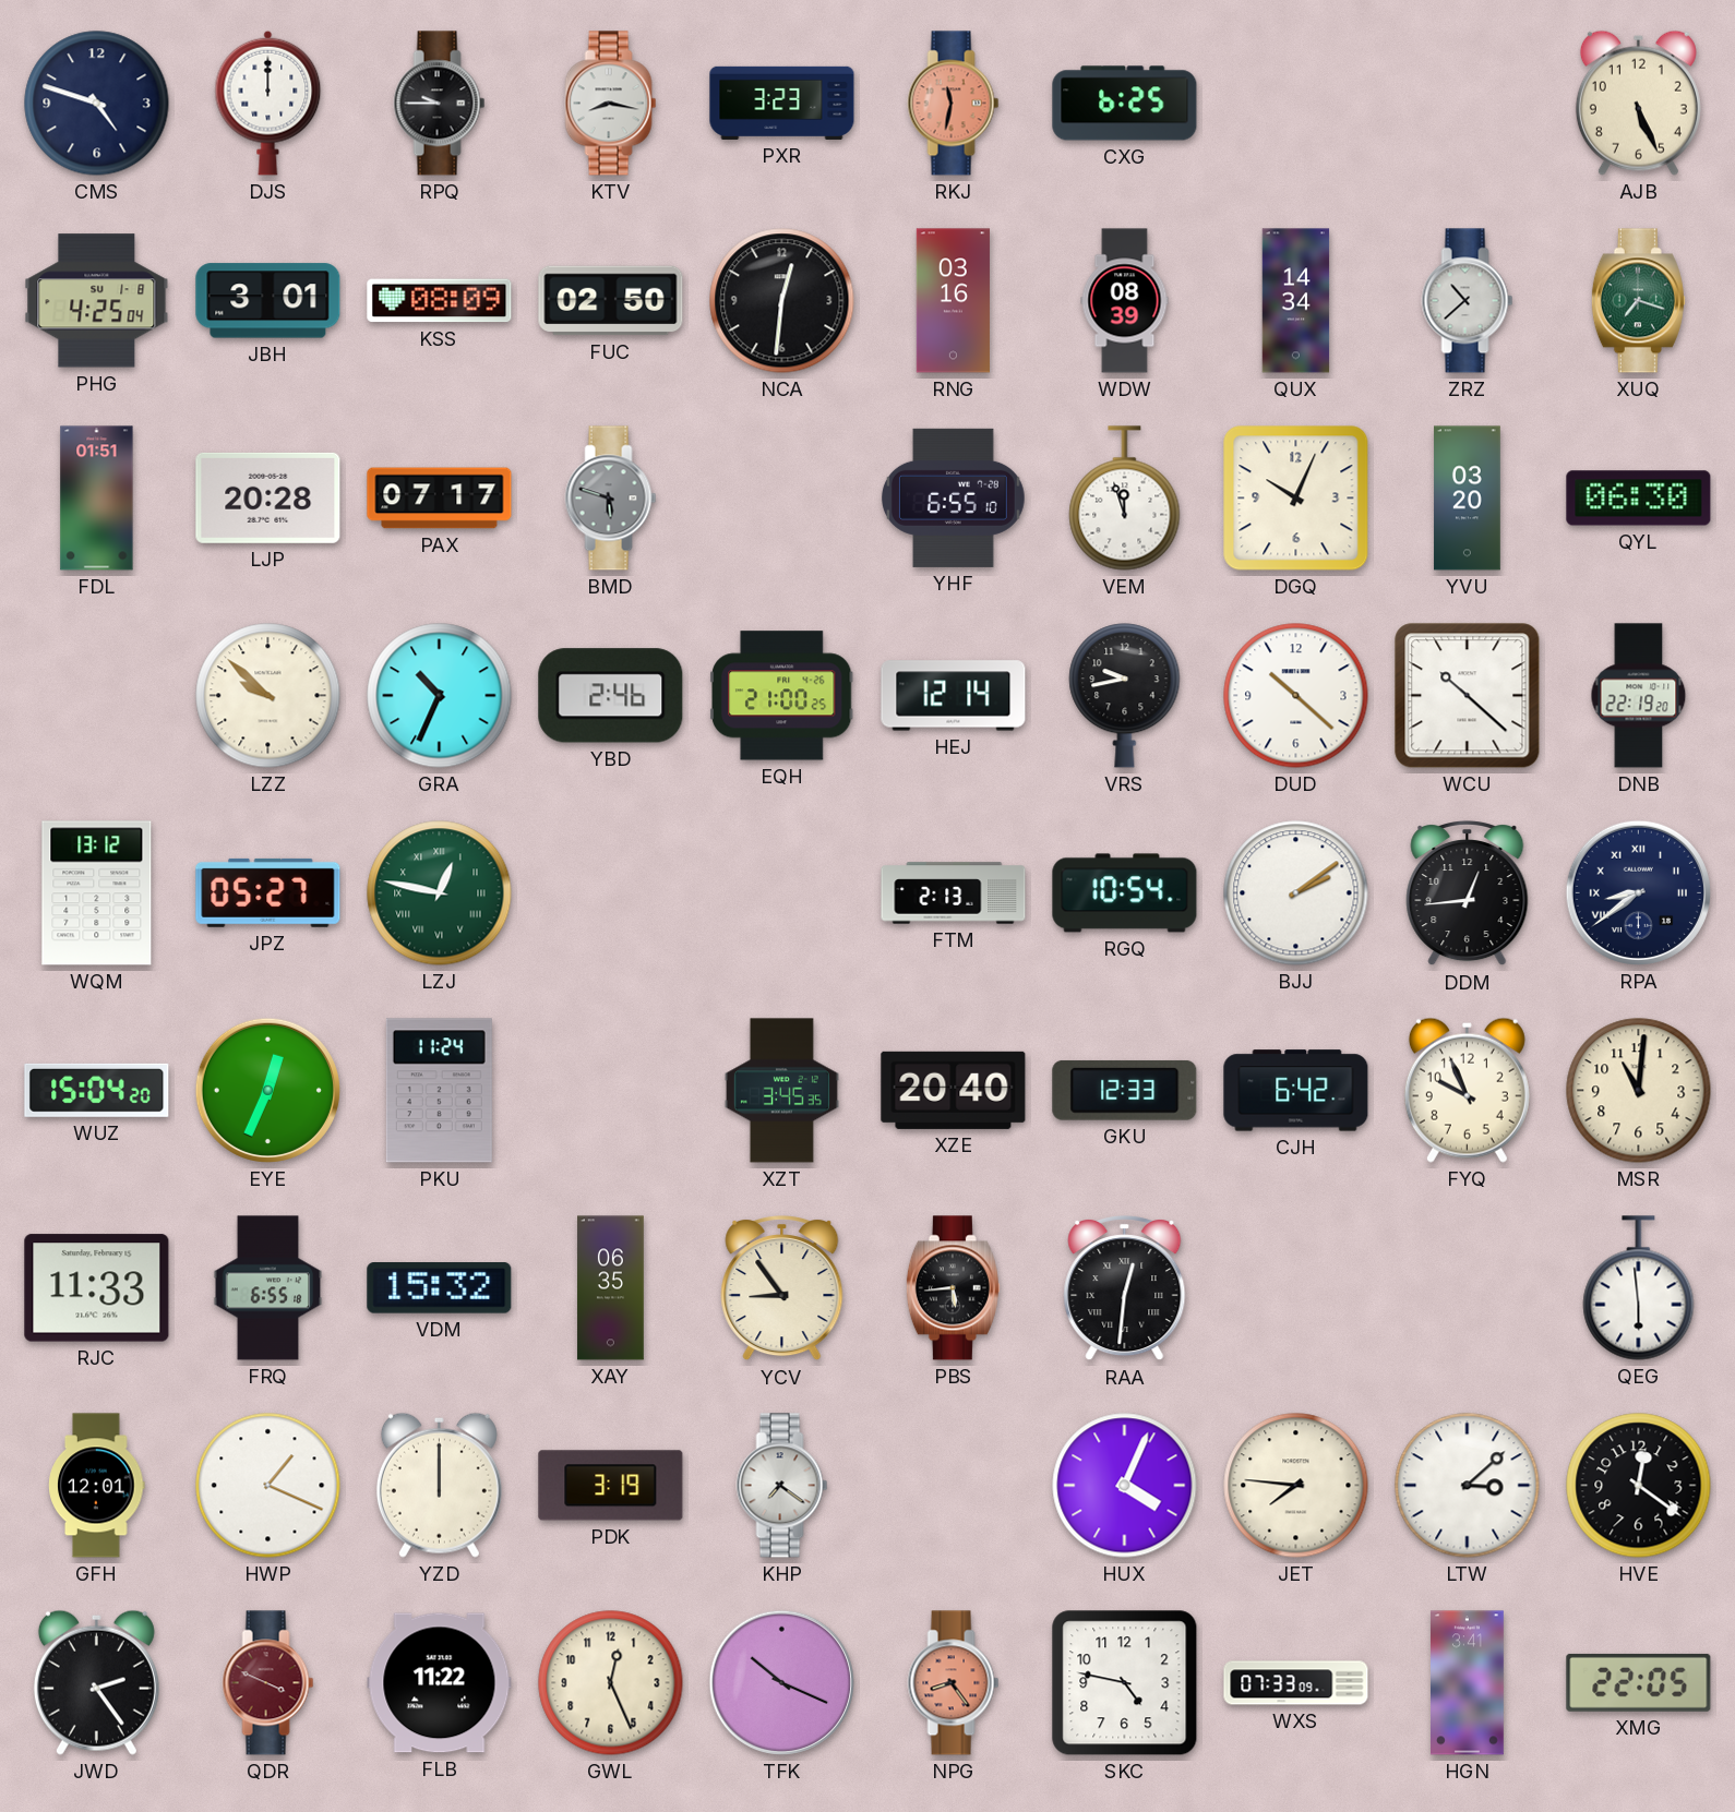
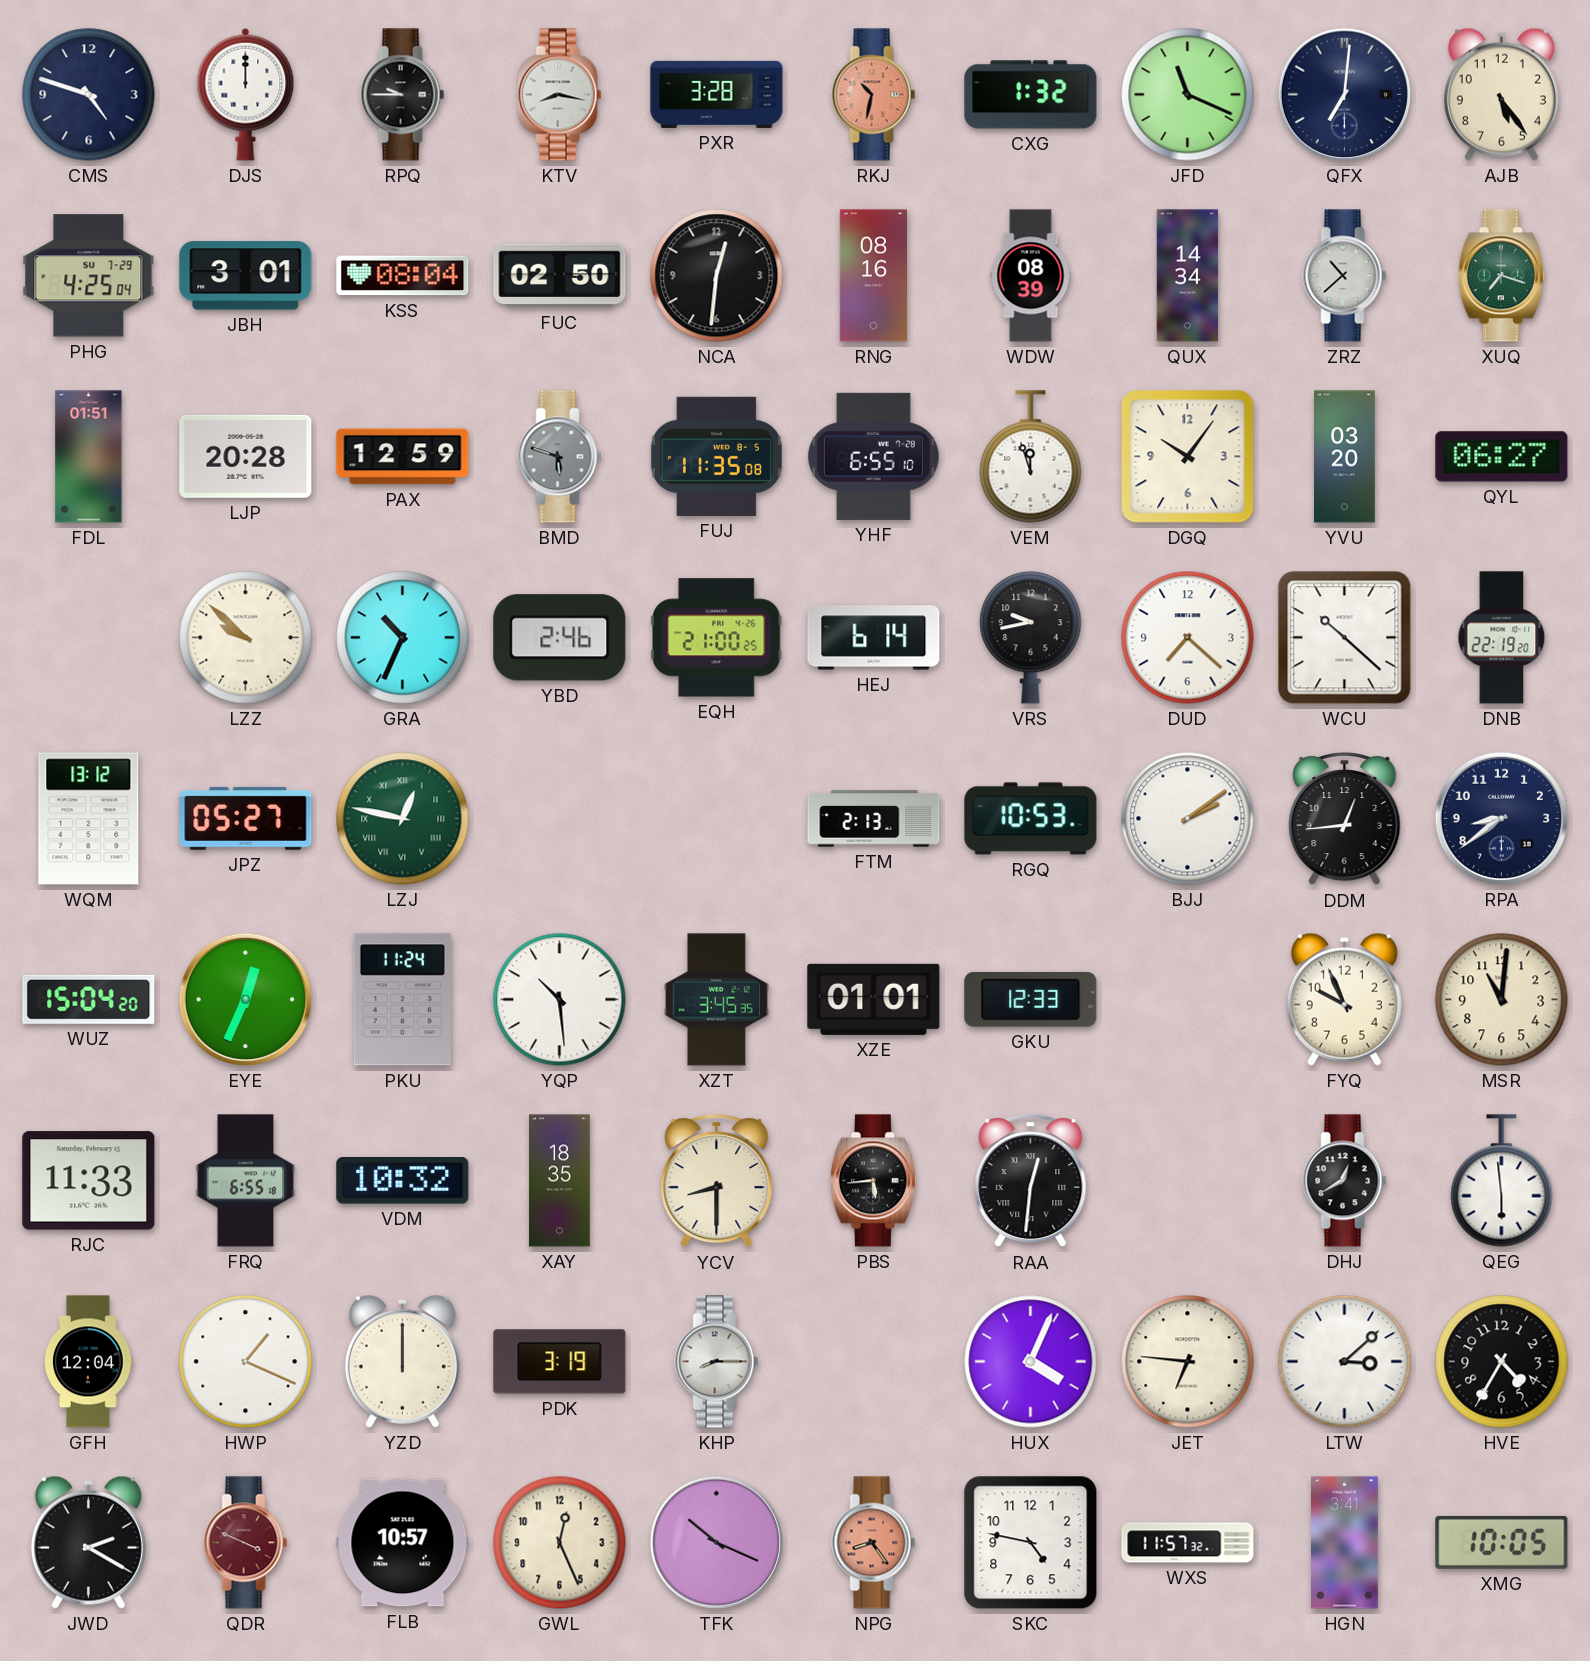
PXR: 3:23 -> 3:28
RKJ: 11:32 -> 10:32
CXG: 6:25 -> 1:32
JFD: none -> 11:19
QFX: none -> 7:01
AJB: 5:26 -> 5:24
PHG date: SU 1-8 -> SU 7-29
KSS: 08:09 -> 08:04
RNG: 03:16 -> 08:16
PAX: 07:17 -> 12:59
FUJ: none -> 11:35
DGQ: 10:04 -> 10:06
QYL: 06:30 -> 06:27
HEJ: 12:14 -> 6:14
DUD: 10:22 -> 7:22
RGQ: 10:54 -> 10:53
RPA numerals: Roman -> Arabic
YQP: none -> 10:29
XZE: 20:40 -> 01:01
CJH: 6:42 -> none
VDM: 15:32 -> 10:32
XAY: 06:35 -> 18:35
YCV: 8:54 -> 8:30
DHJ: none -> 12:40
GFH: 12:01 -> 12:04
KHP: 7:21 -> 8:15
JET: 7:46 -> 6:46
HVE: 12:21 -> 4:35
JWD: 2:24 -> 2:20
FLB: 11:22 -> 10:57
WXS: 07:33 -> 11:57
XMG: 22:05 -> 10:05
